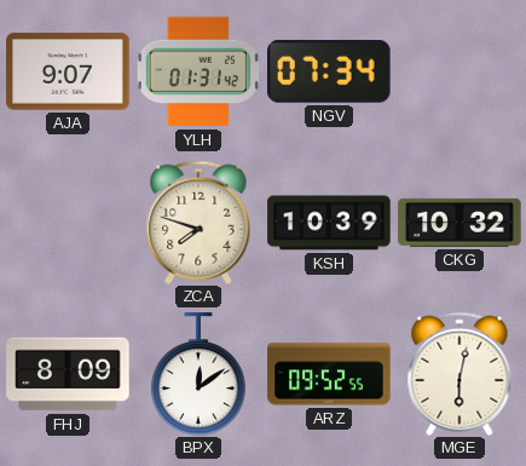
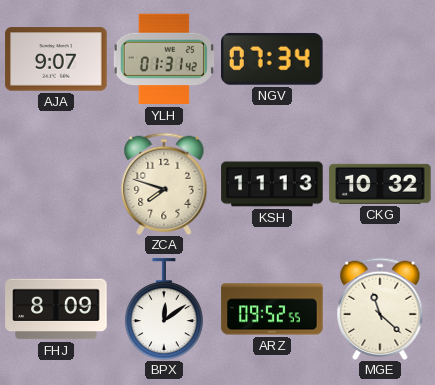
KSH: 10:39 -> 11:13
MGE: 6:02 -> 11:22
